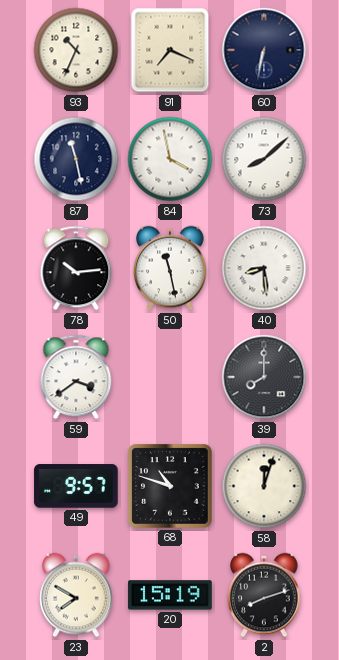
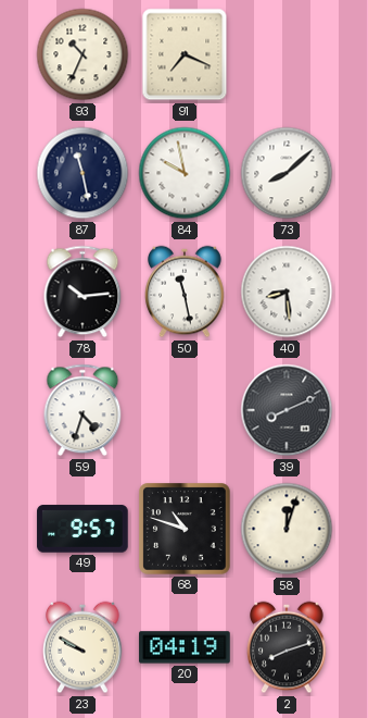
60: 6:32 -> none
84: 3:58 -> 9:58
59: 3:39 -> 4:33
39: 8:00 -> 8:11
23: 7:50 -> 9:50
20: 15:19 -> 04:19
